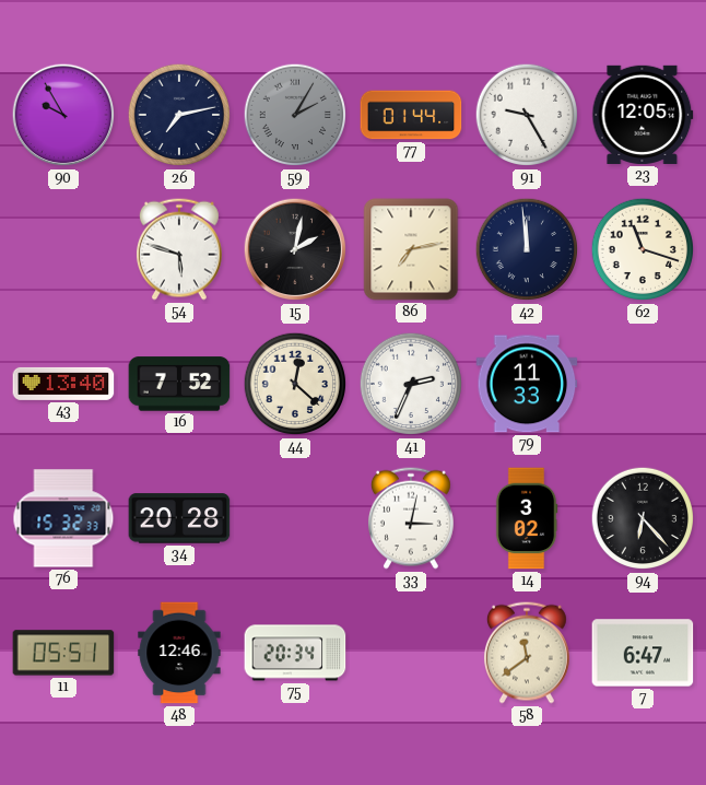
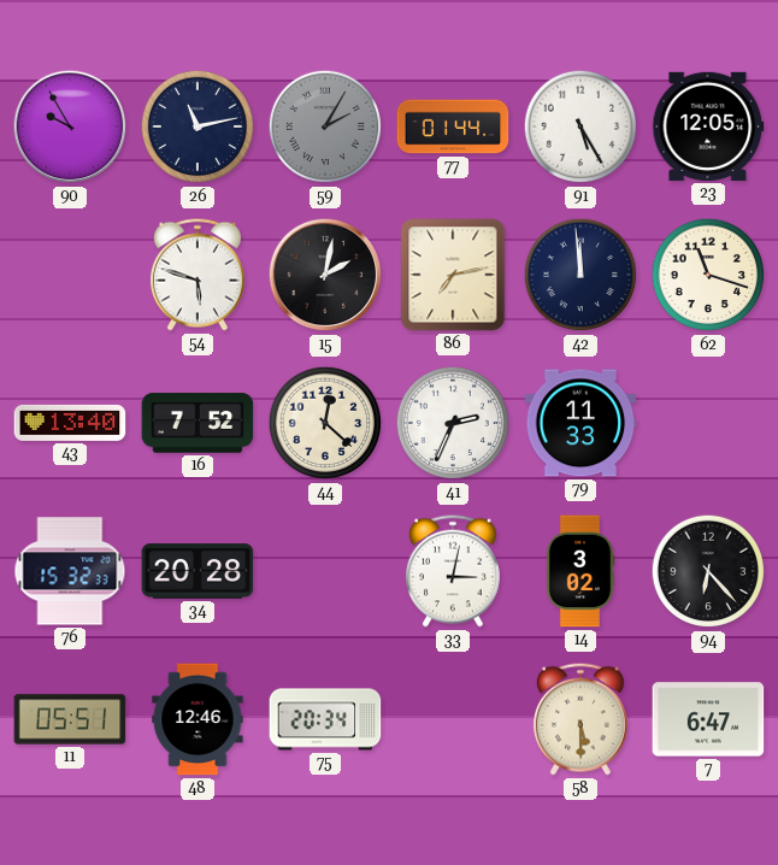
26: 7:13 -> 11:13
91: 9:25 -> 5:25
58: 11:39 -> 5:30
